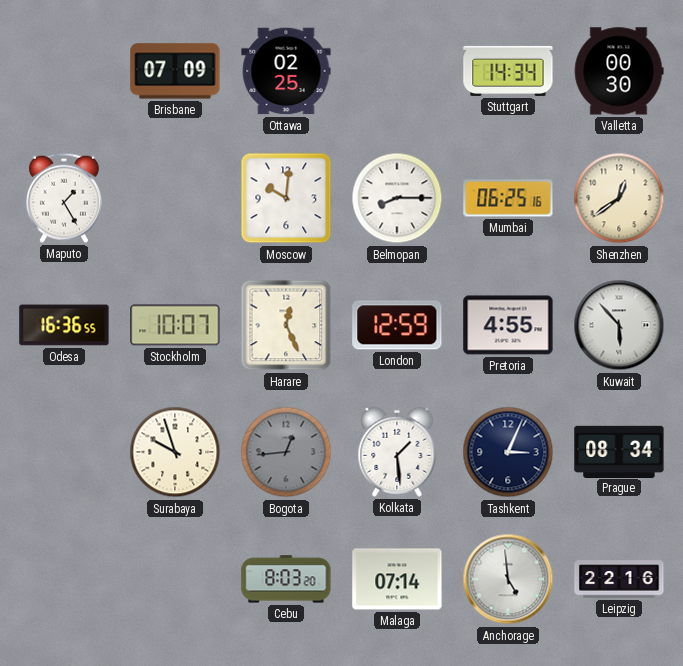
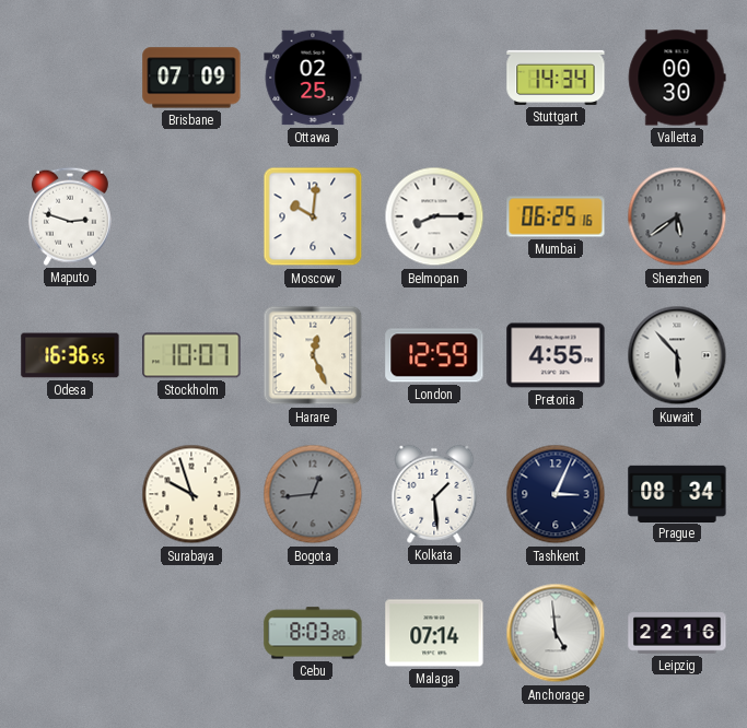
Maputo: 1:25 -> 2:48
Shenzhen: 12:39 -> 5:39
Shenzhen dial: cream -> grey
